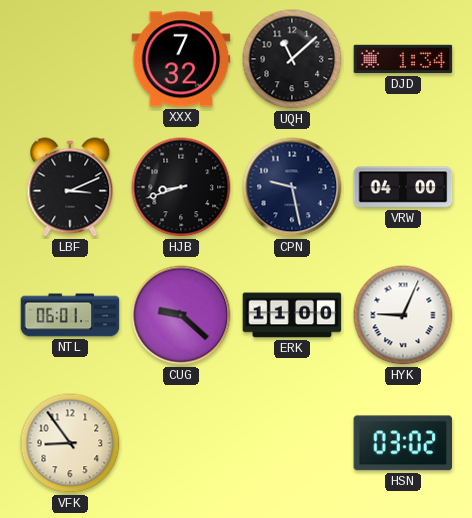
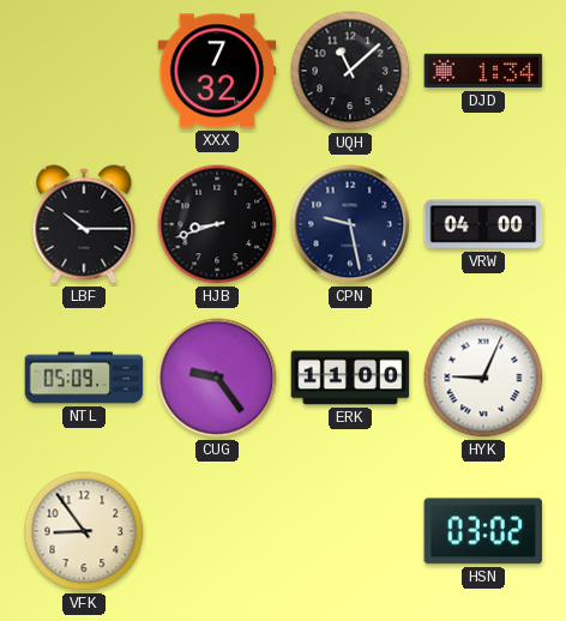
LBF: 3:11 -> 10:15
NTL: 06:01 -> 05:09
CUG: 9:22 -> 9:24
